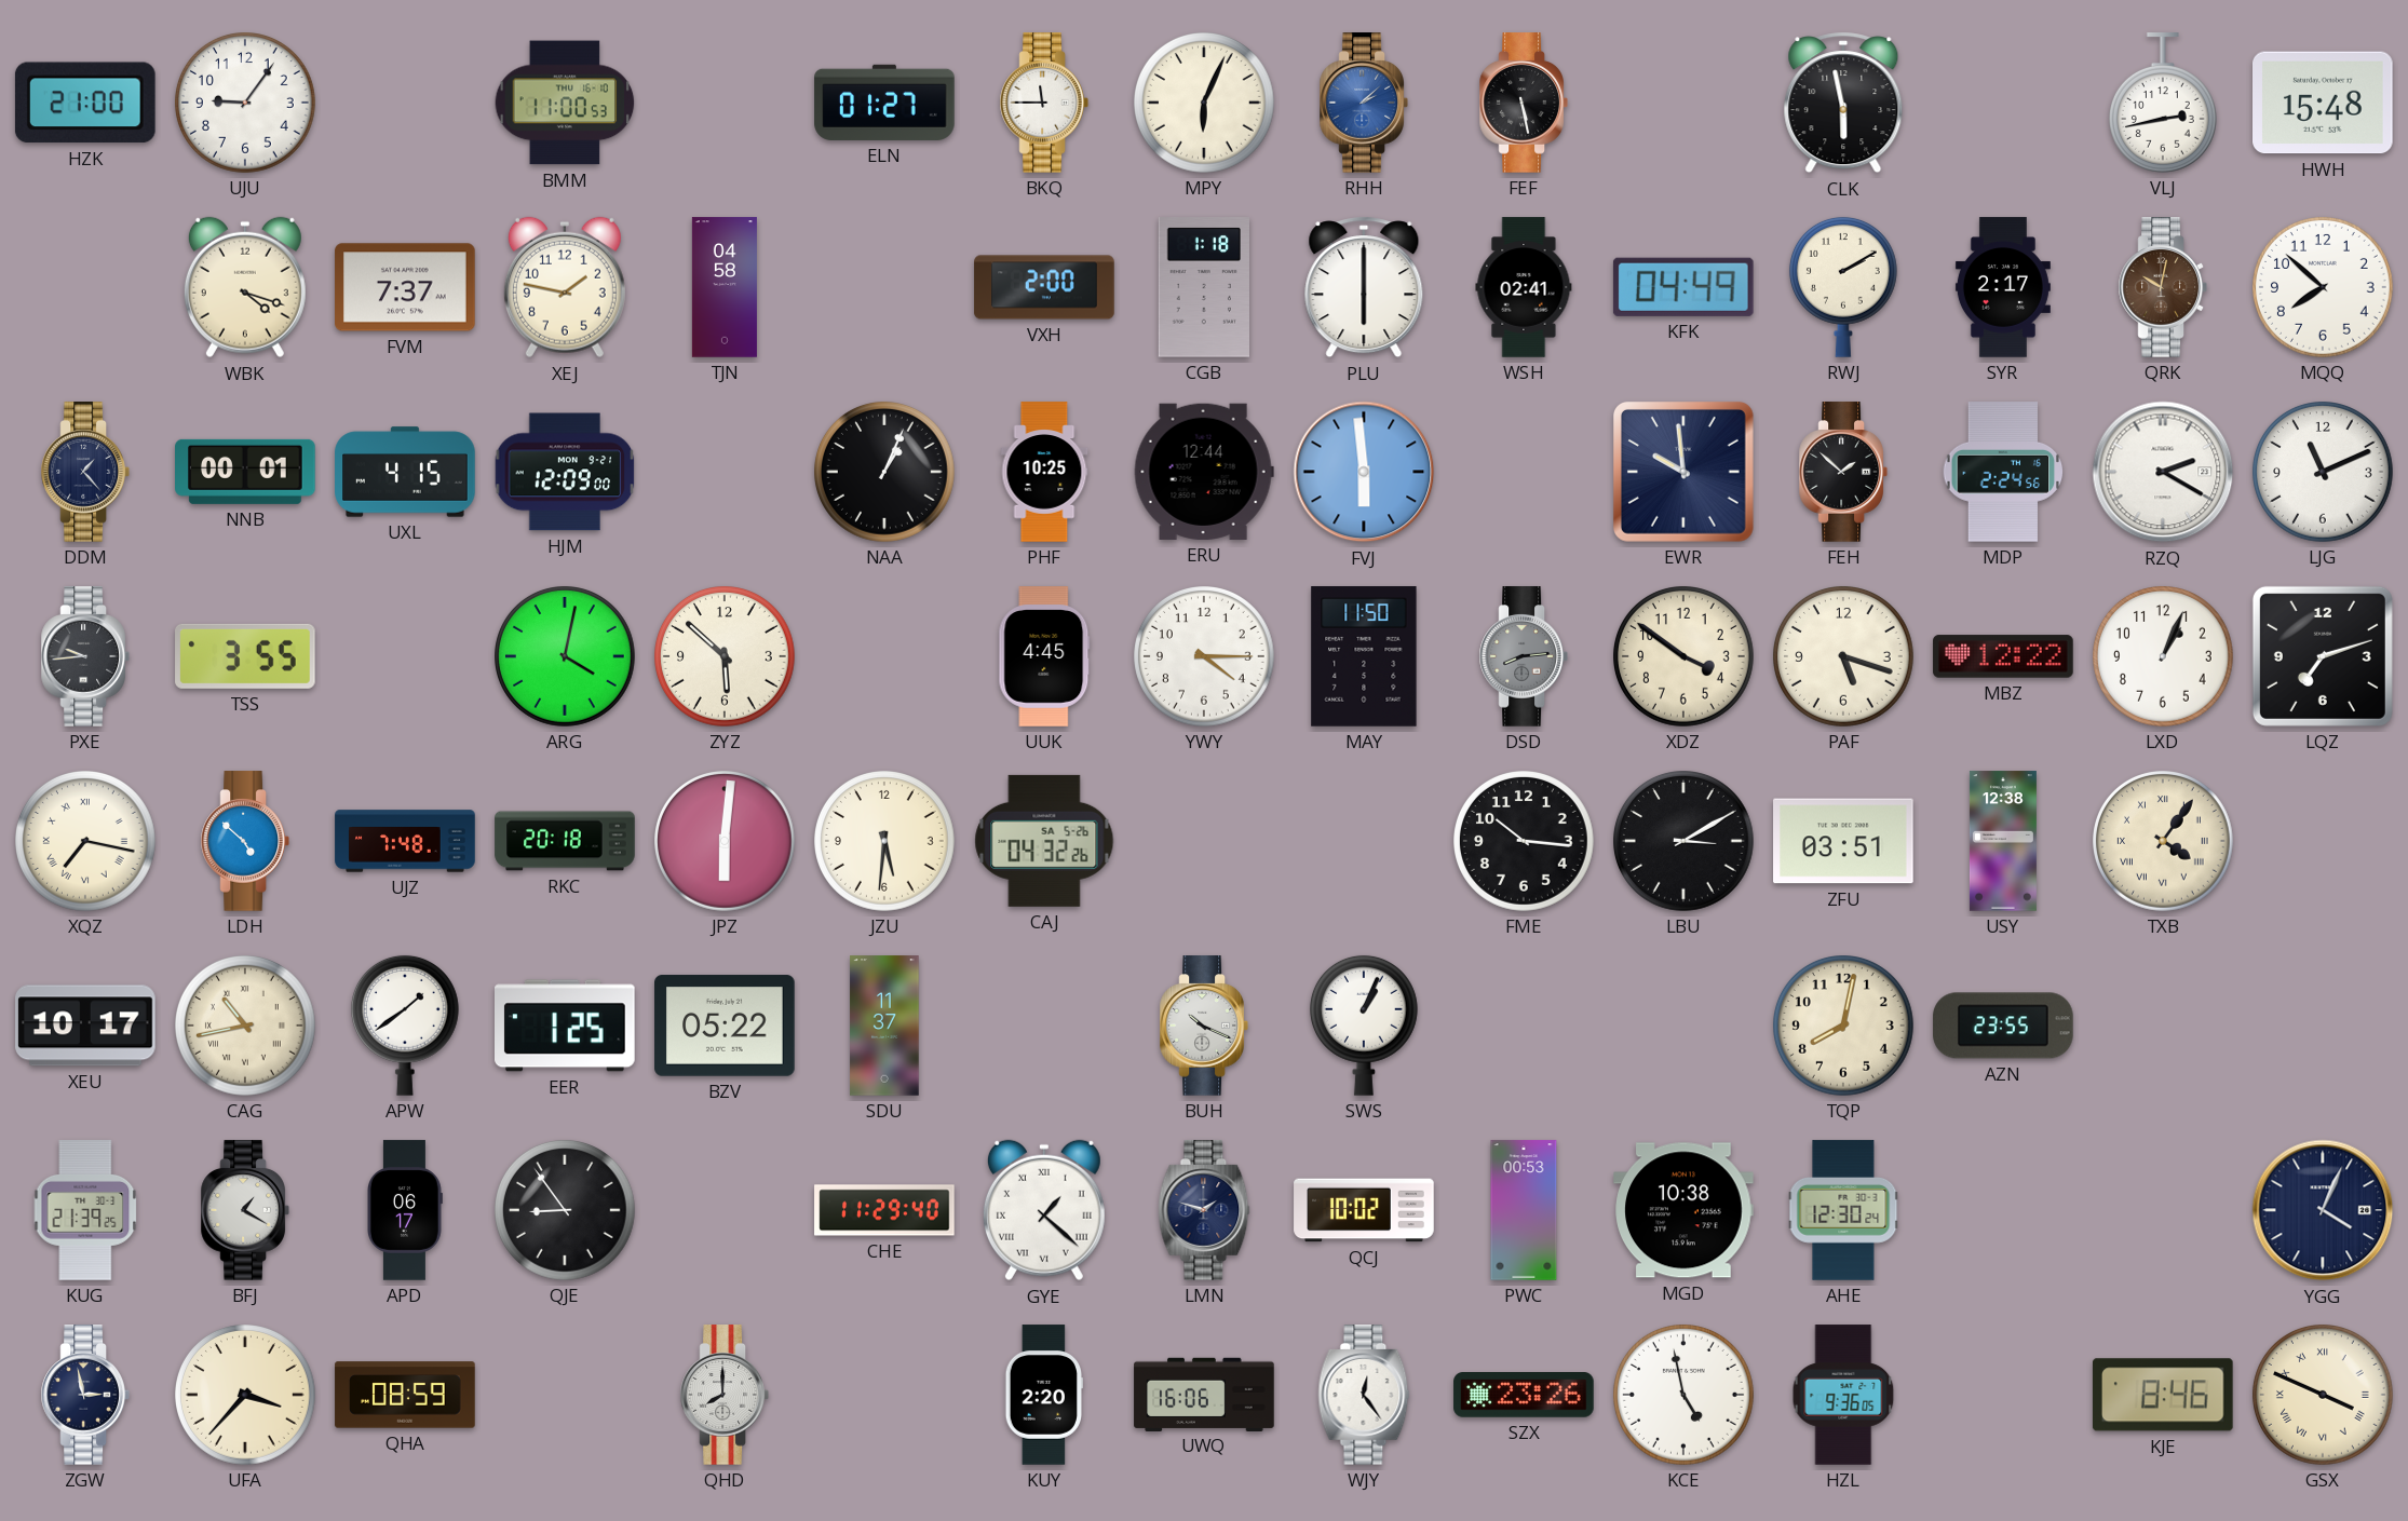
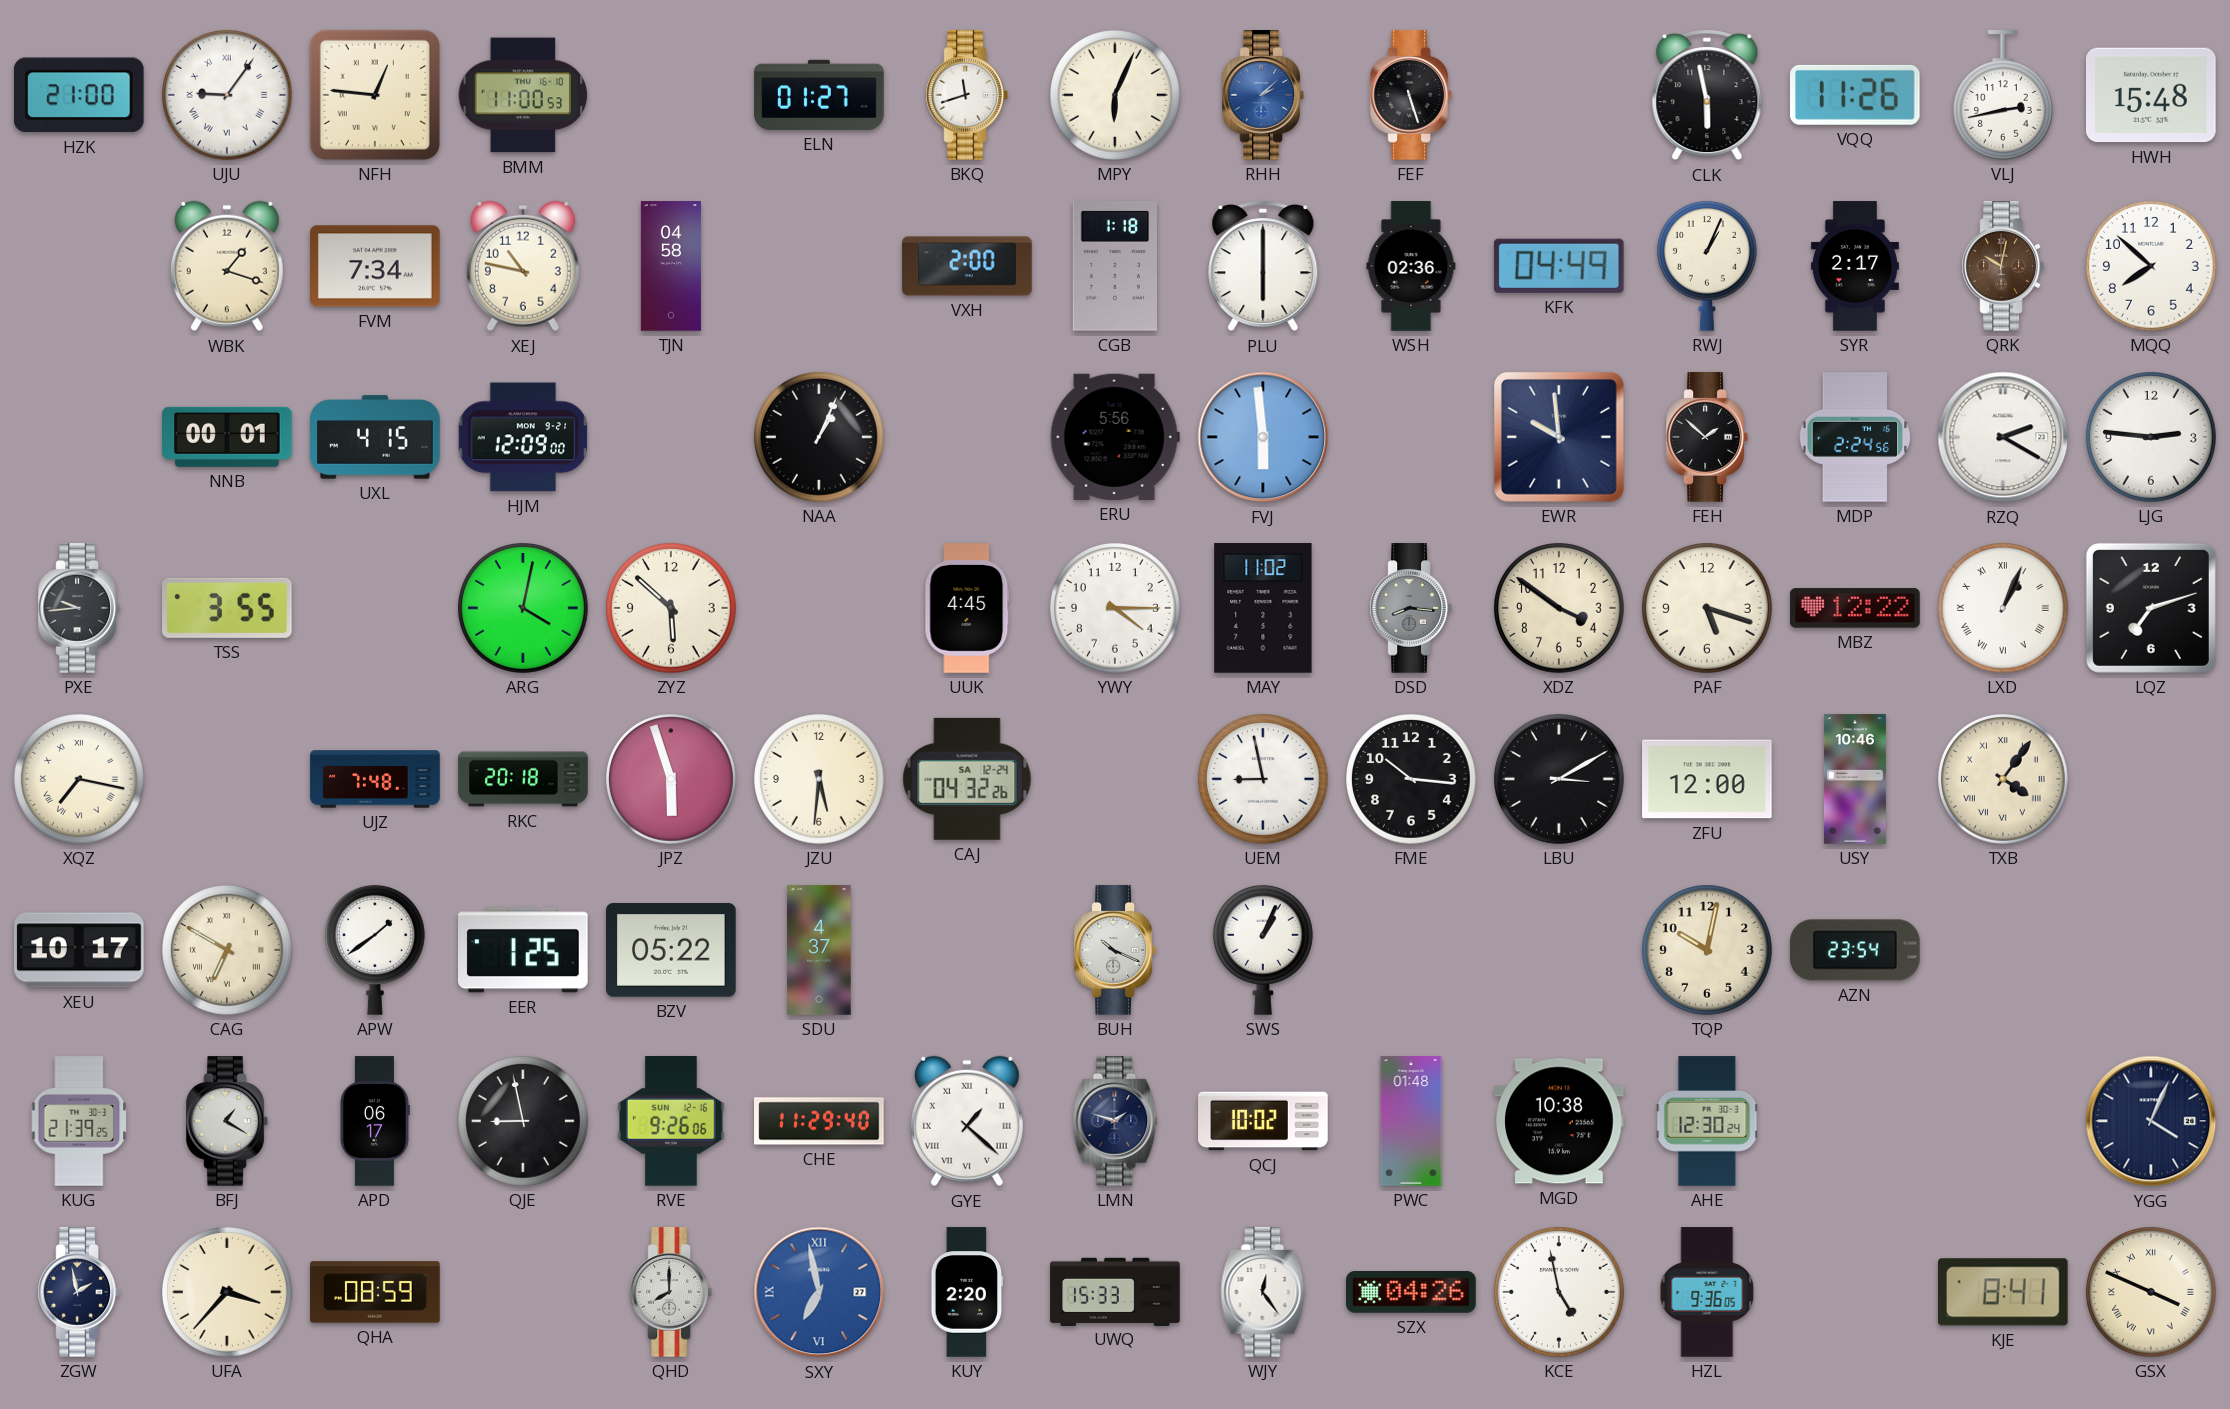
UJU numerals: Arabic -> Roman
NFH: none -> 12:46
BKQ: 11:45 -> 11:42
FEF: 5:28 -> 5:27
VQQ: none -> 11:26
WBK: 4:18 -> 1:18
FVM: 7:37 -> 7:34
XEJ: 1:47 -> 10:47
WSH: 02:41 -> 02:36
RWJ: 2:10 -> 1:04
DDM: 1:23 -> none
PHF: 10:25 -> none
ERU: 12:44 -> 5:56
LJG: 11:11 -> 2:46
MAY: 11:50 -> 11:02
DSD: 8:14 -> 8:16
LXD numerals: Arabic -> Roman
LDH: 4:52 -> none
JPZ: 6:01 -> 5:57
CAJ date: SA 5-26 -> SA 12-24
UEM: none -> 8:58
ZFU: 03:51 -> 12:00
USY: 12:38 -> 10:46
CAG: 10:43 -> 6:50
SDU: 11:37 -> 4:37
TQP: 8:02 -> 10:02
AZN: 23:55 -> 23:54
QJE: 8:54 -> 8:58
RVE: none -> 9:26
PWC: 00:53 -> 01:48
ZGW: 2:58 -> 1:58
SXY: none -> 6:58
UWQ: 16:06 -> 15:33
SZX: 23:26 -> 04:26
KJE: 8:46 -> 8:41
